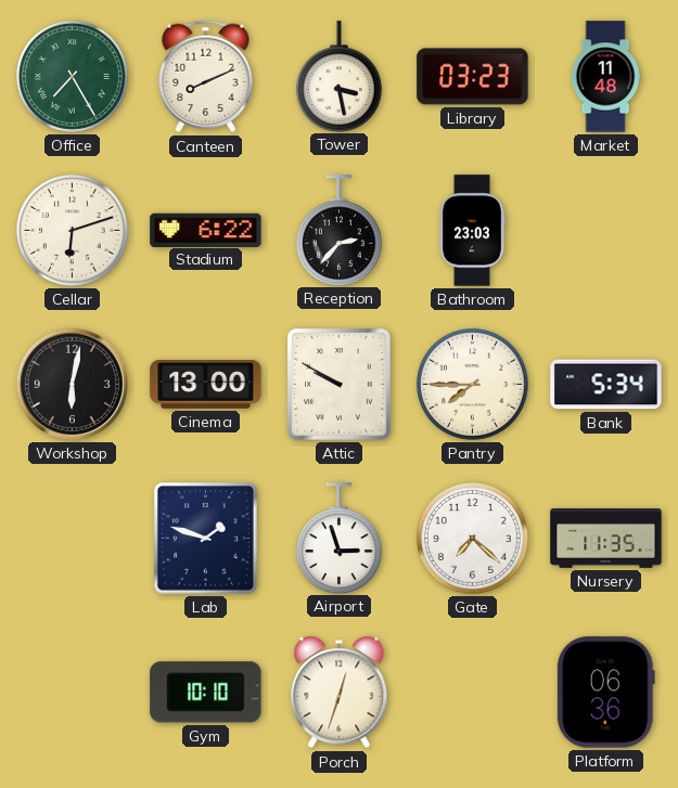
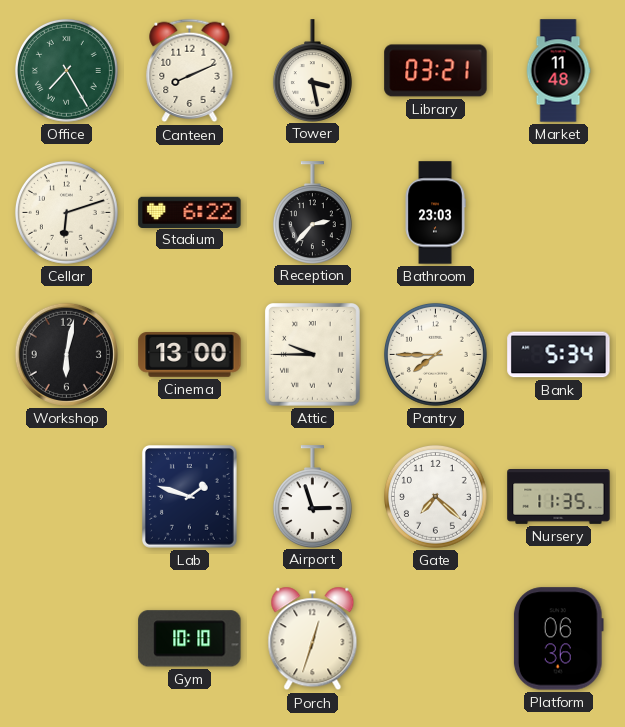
Library: 03:23 -> 03:21
Attic: 9:50 -> 9:45
